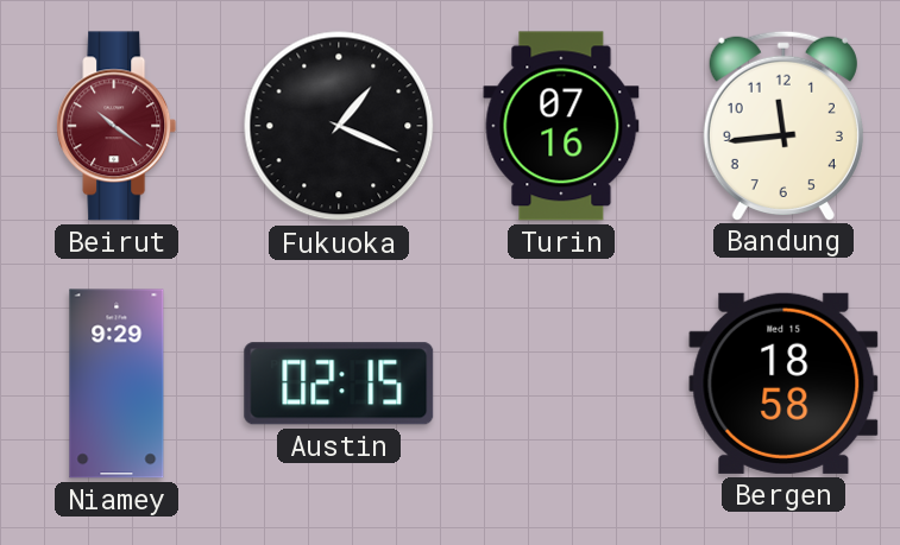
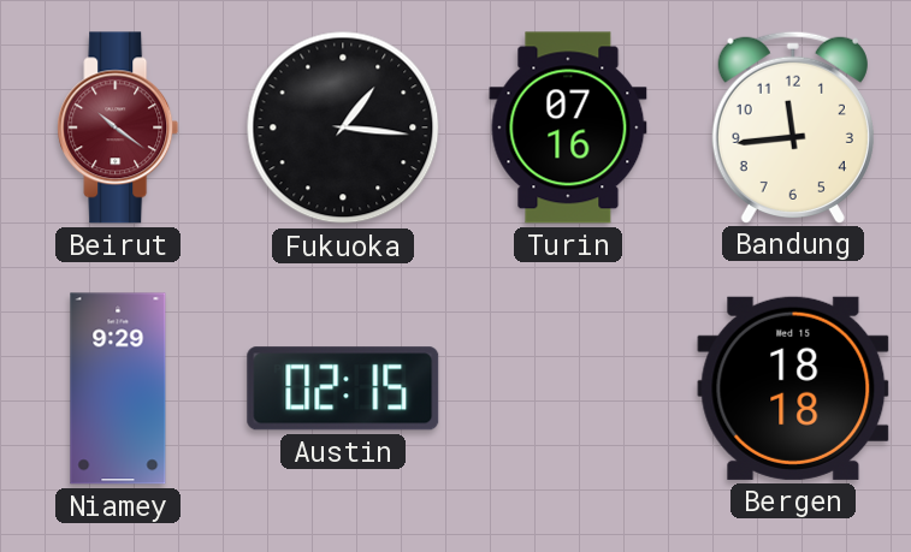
Fukuoka: 1:19 -> 1:16
Bergen: 18:58 -> 18:18
